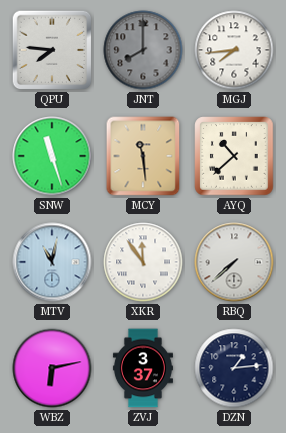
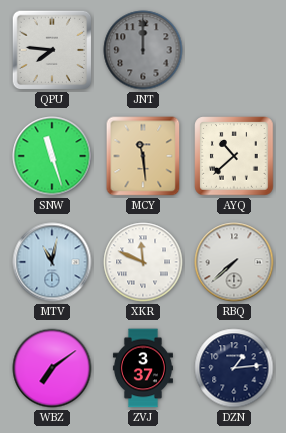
JNT: 8:00 -> 12:00
MGJ: 7:44 -> none
XKR: 11:54 -> 11:49
WBZ: 6:13 -> 7:09
